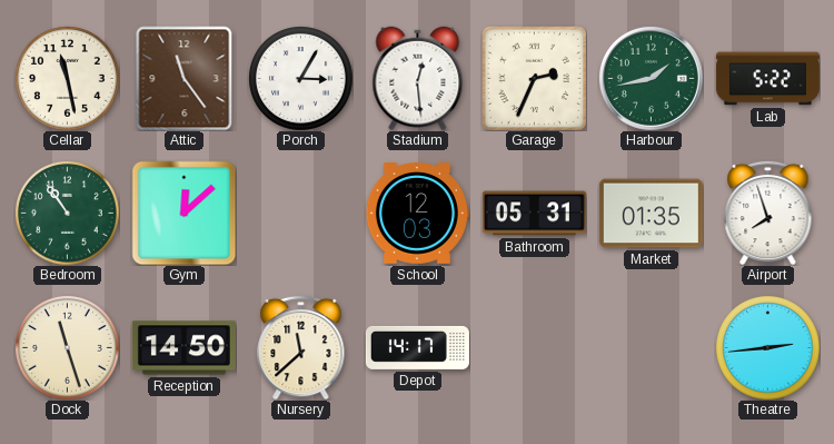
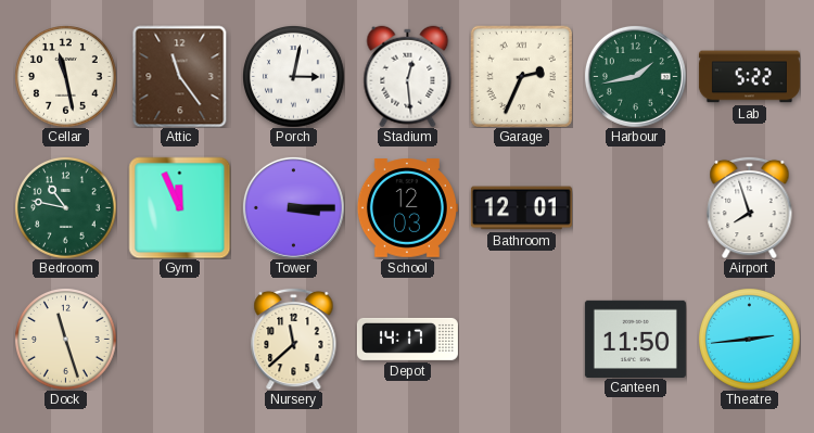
Porch: 3:05 -> 3:02
Bedroom: 10:54 -> 10:47
Gym: 12:08 -> 11:56
Tower: none -> 3:15
Bathroom: 05:31 -> 12:01
Market: 01:35 -> none
Reception: 14:50 -> none
Canteen: none -> 11:50
